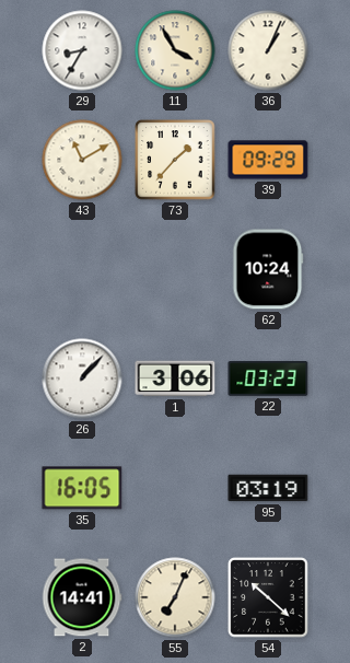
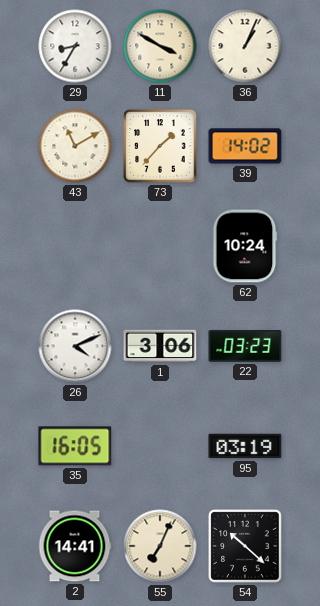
11: 3:55 -> 3:50
39: 09:29 -> 14:02
26: 1:07 -> 4:11
